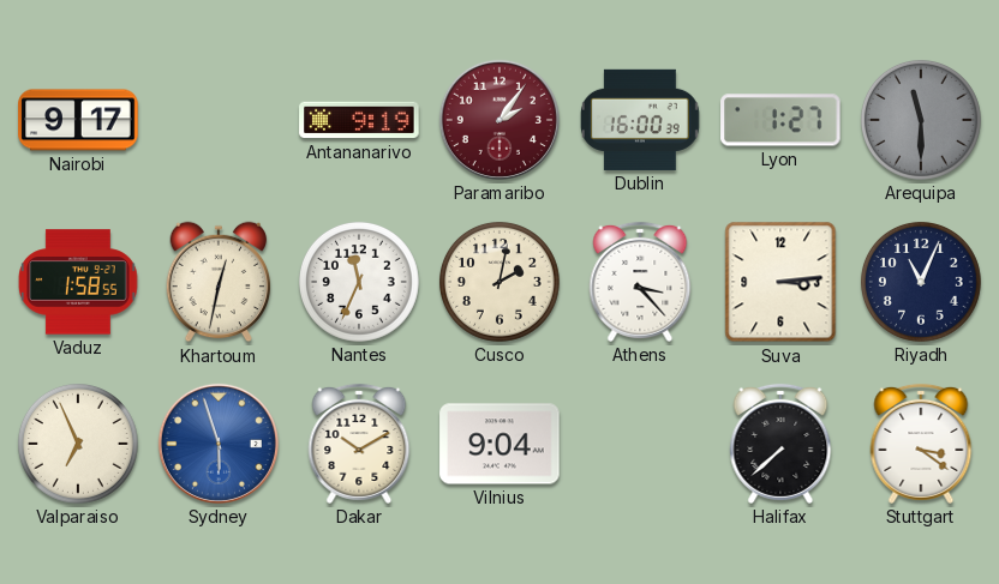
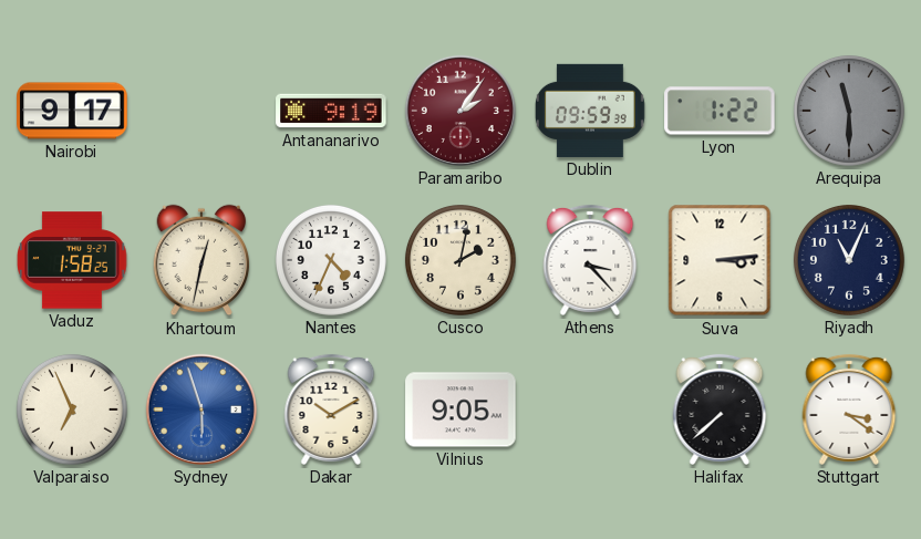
Dublin: 16:00 -> 09:59
Lyon: 1:27 -> 1:22
Vaduz: 1:58:55 -> 1:58:25
Nantes: 11:34 -> 4:34
Vilnius: 9:04 -> 9:05
